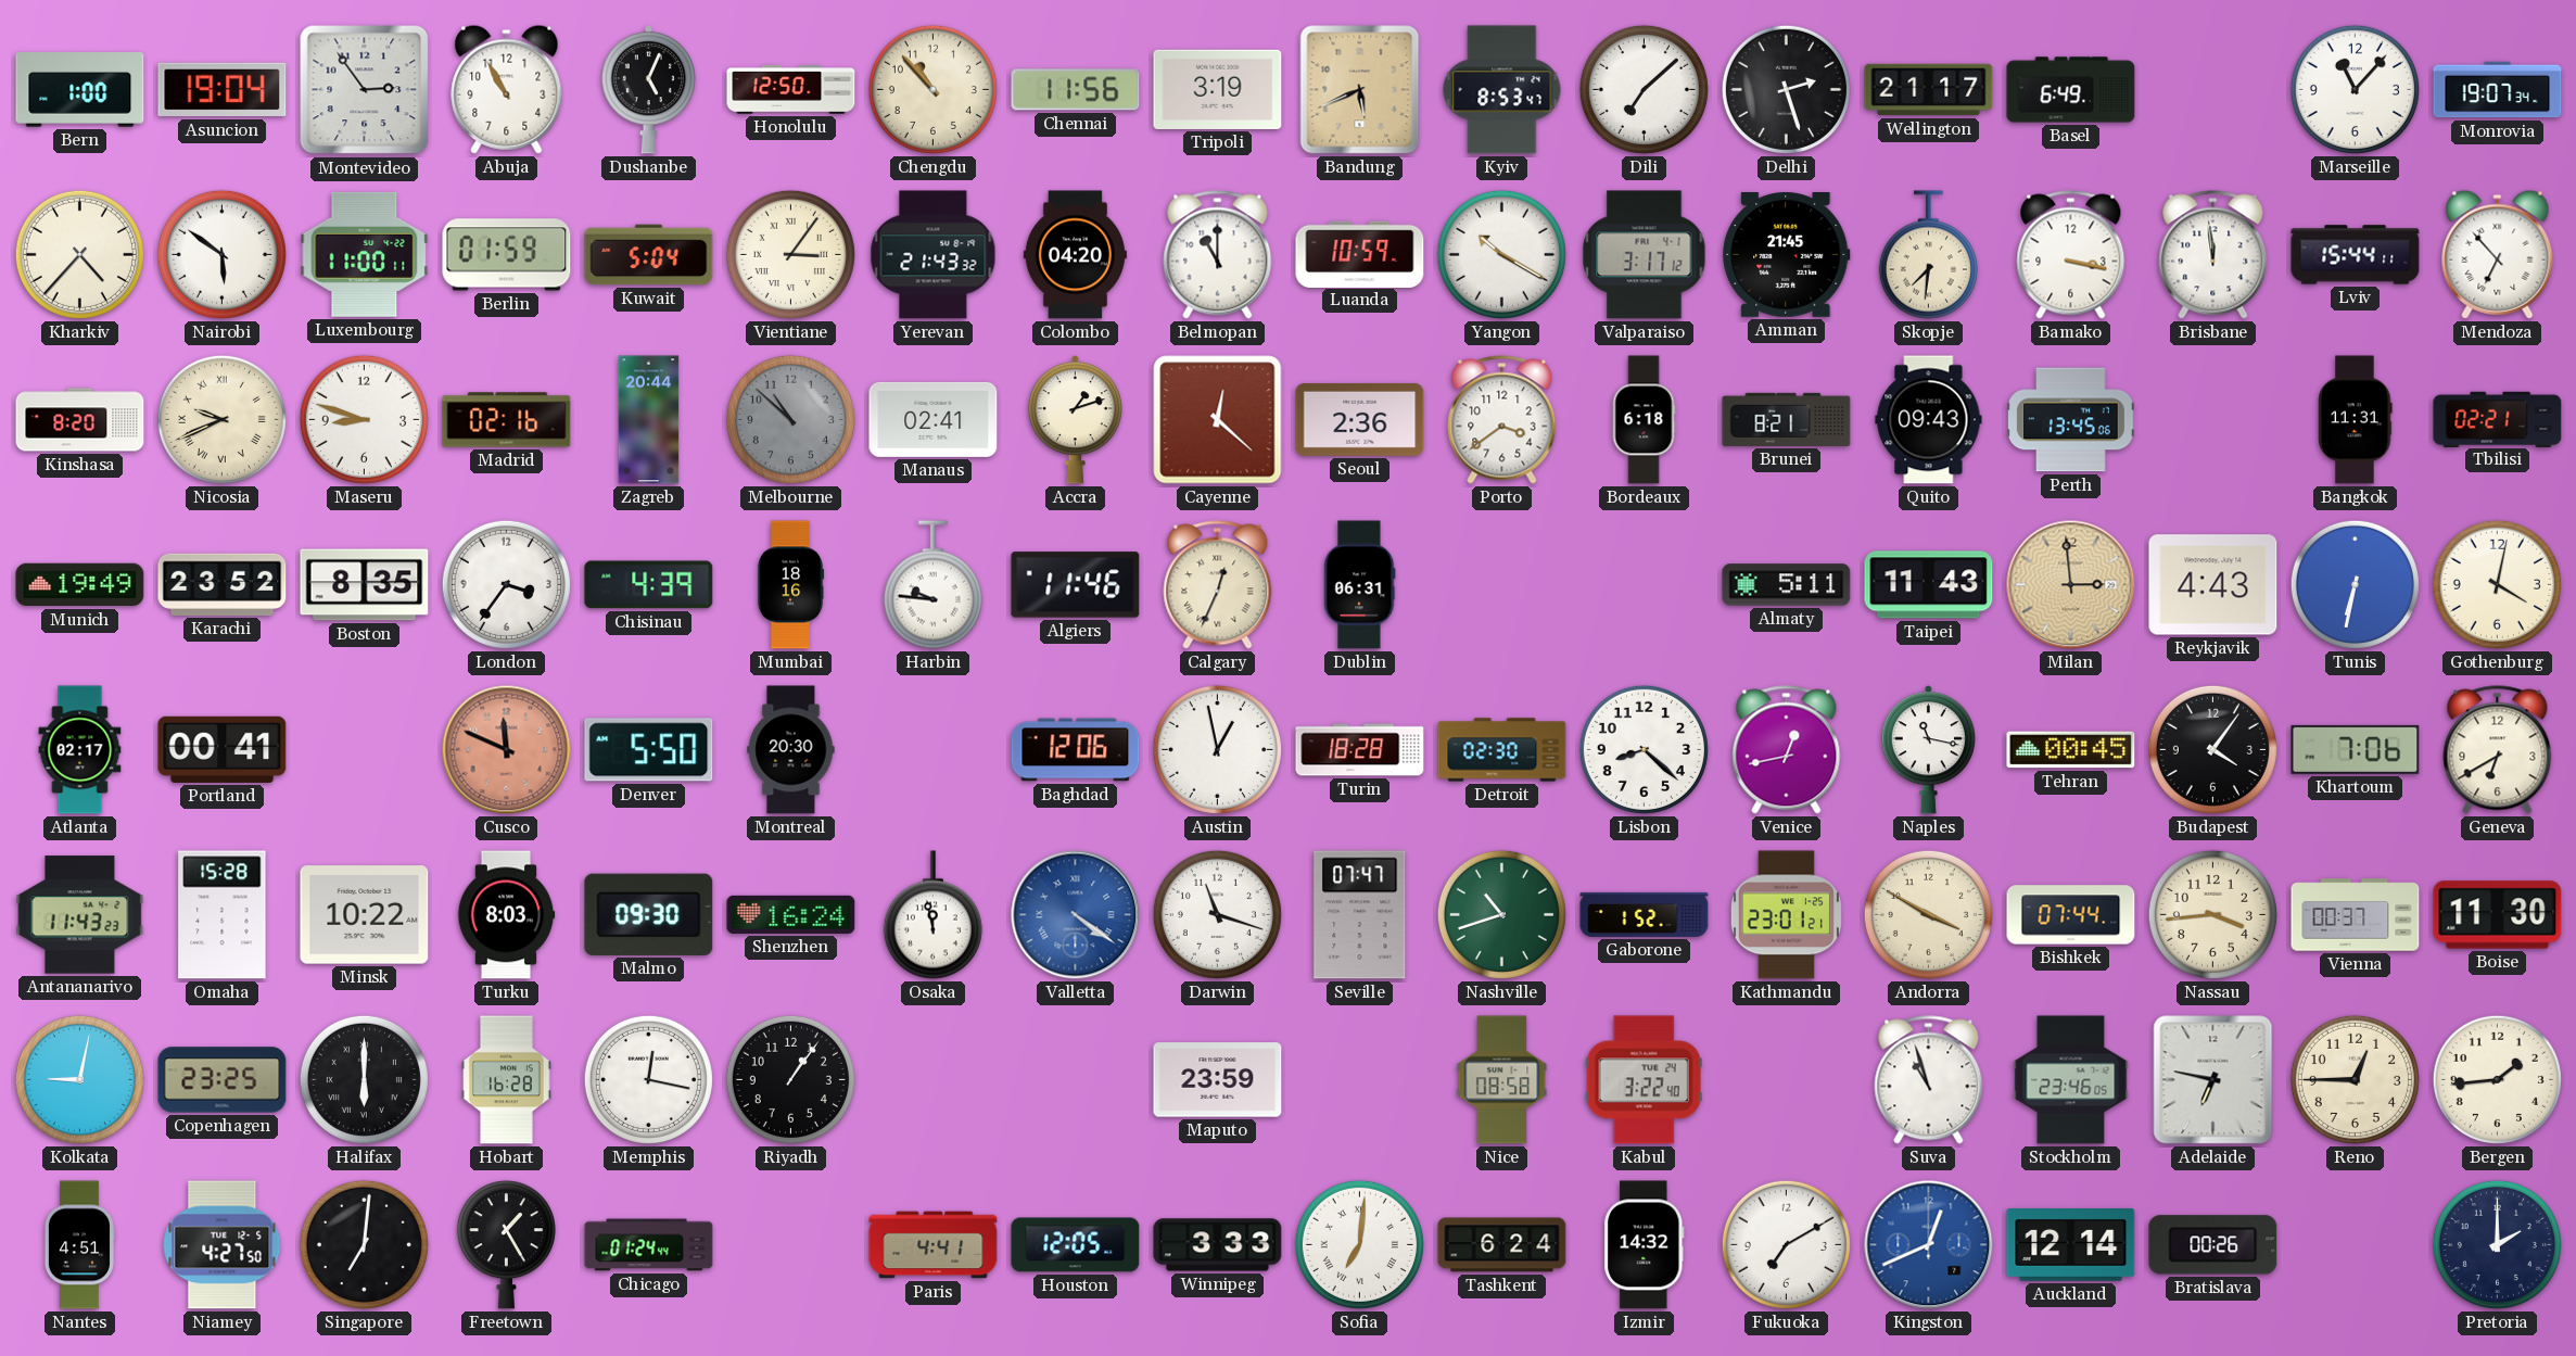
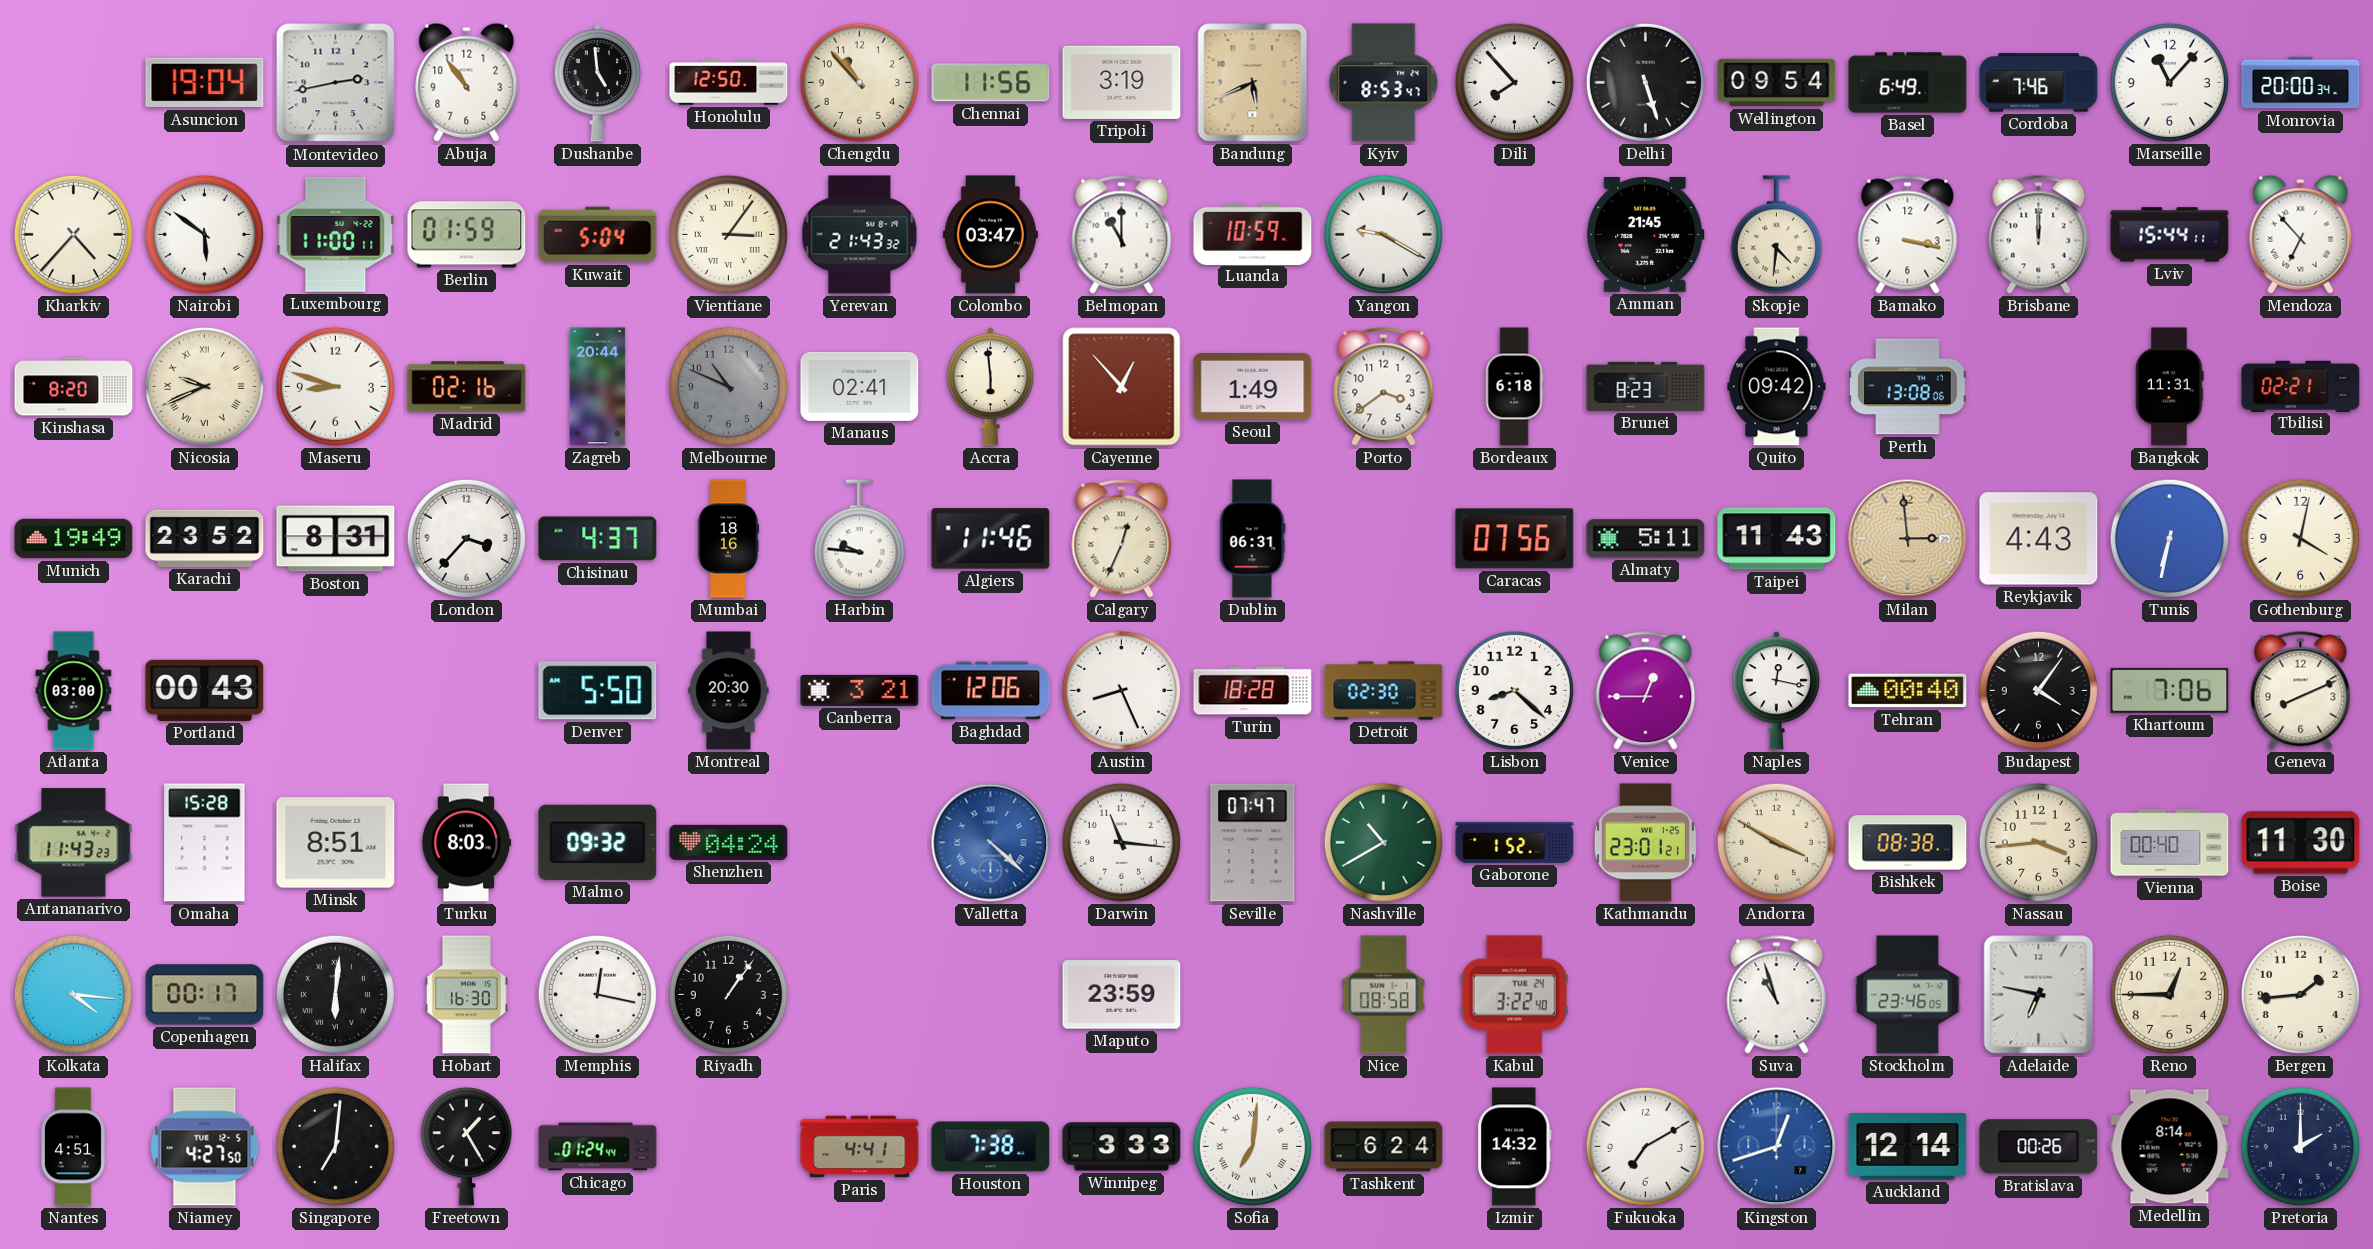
Bern: 1:00 -> none
Montevideo: 2:54 -> 2:43
Abuja: 10:55 -> 10:54
Dushanbe: 5:04 -> 4:59
Dili: 7:08 -> 7:53
Delhi: 2:27 -> 5:27
Wellington: 21:17 -> 09:54
Cordoba: none -> 7:46
Monrovia: 19:07 -> 20:00
Colombo: 04:20 -> 03:47
Yangon: 10:20 -> 9:20
Valparaiso: 3:17 -> none
Skopje: 7:31 -> 4:31
Brisbane: 11:59 -> 12:00
Melbourne: 10:52 -> 10:49
Accra: 1:12 -> 5:59
Cayenne: 12:22 -> 12:53
Seoul: 2:36 -> 1:49
Brunei: 8:21 -> 8:23
Quito: 09:43 -> 09:42
Perth: 13:45 -> 13:08
Boston: 8:35 -> 8:31
London: 3:36 -> 3:37
Chisinau: 4:39 -> 4:37
Caracas: none -> 07:56
Atlanta: 02:17 -> 03:00
Portland: 00:41 -> 00:43
Cusco: 11:49 -> none
Canberra: none -> 3:21
Austin: 12:58 -> 8:26
Venice: 12:43 -> 12:45
Naples: 11:17 -> 12:17
Tehran: 00:45 -> 00:40
Geneva: 6:40 -> 8:11
Minsk: 10:22 -> 8:51
Malmo: 09:30 -> 09:32
Shenzhen: 16:24 -> 04:24
Osaka: 11:58 -> none
Valletta: 4:21 -> 4:22
Darwin: 11:18 -> 11:16
Nashville: 10:42 -> 10:40
Bishkek: 07:44 -> 08:38
Vienna: 00:37 -> 00:40
Kolkata: 9:02 -> 4:16
Copenhagen: 23:25 -> 00:17
Halifax: 6:00 -> 6:01
Hobart: 16:28 -> 16:30
Houston: 12:05 -> 7:38
Kingston: 12:41 -> 12:42
Medellin: none -> 8:14
